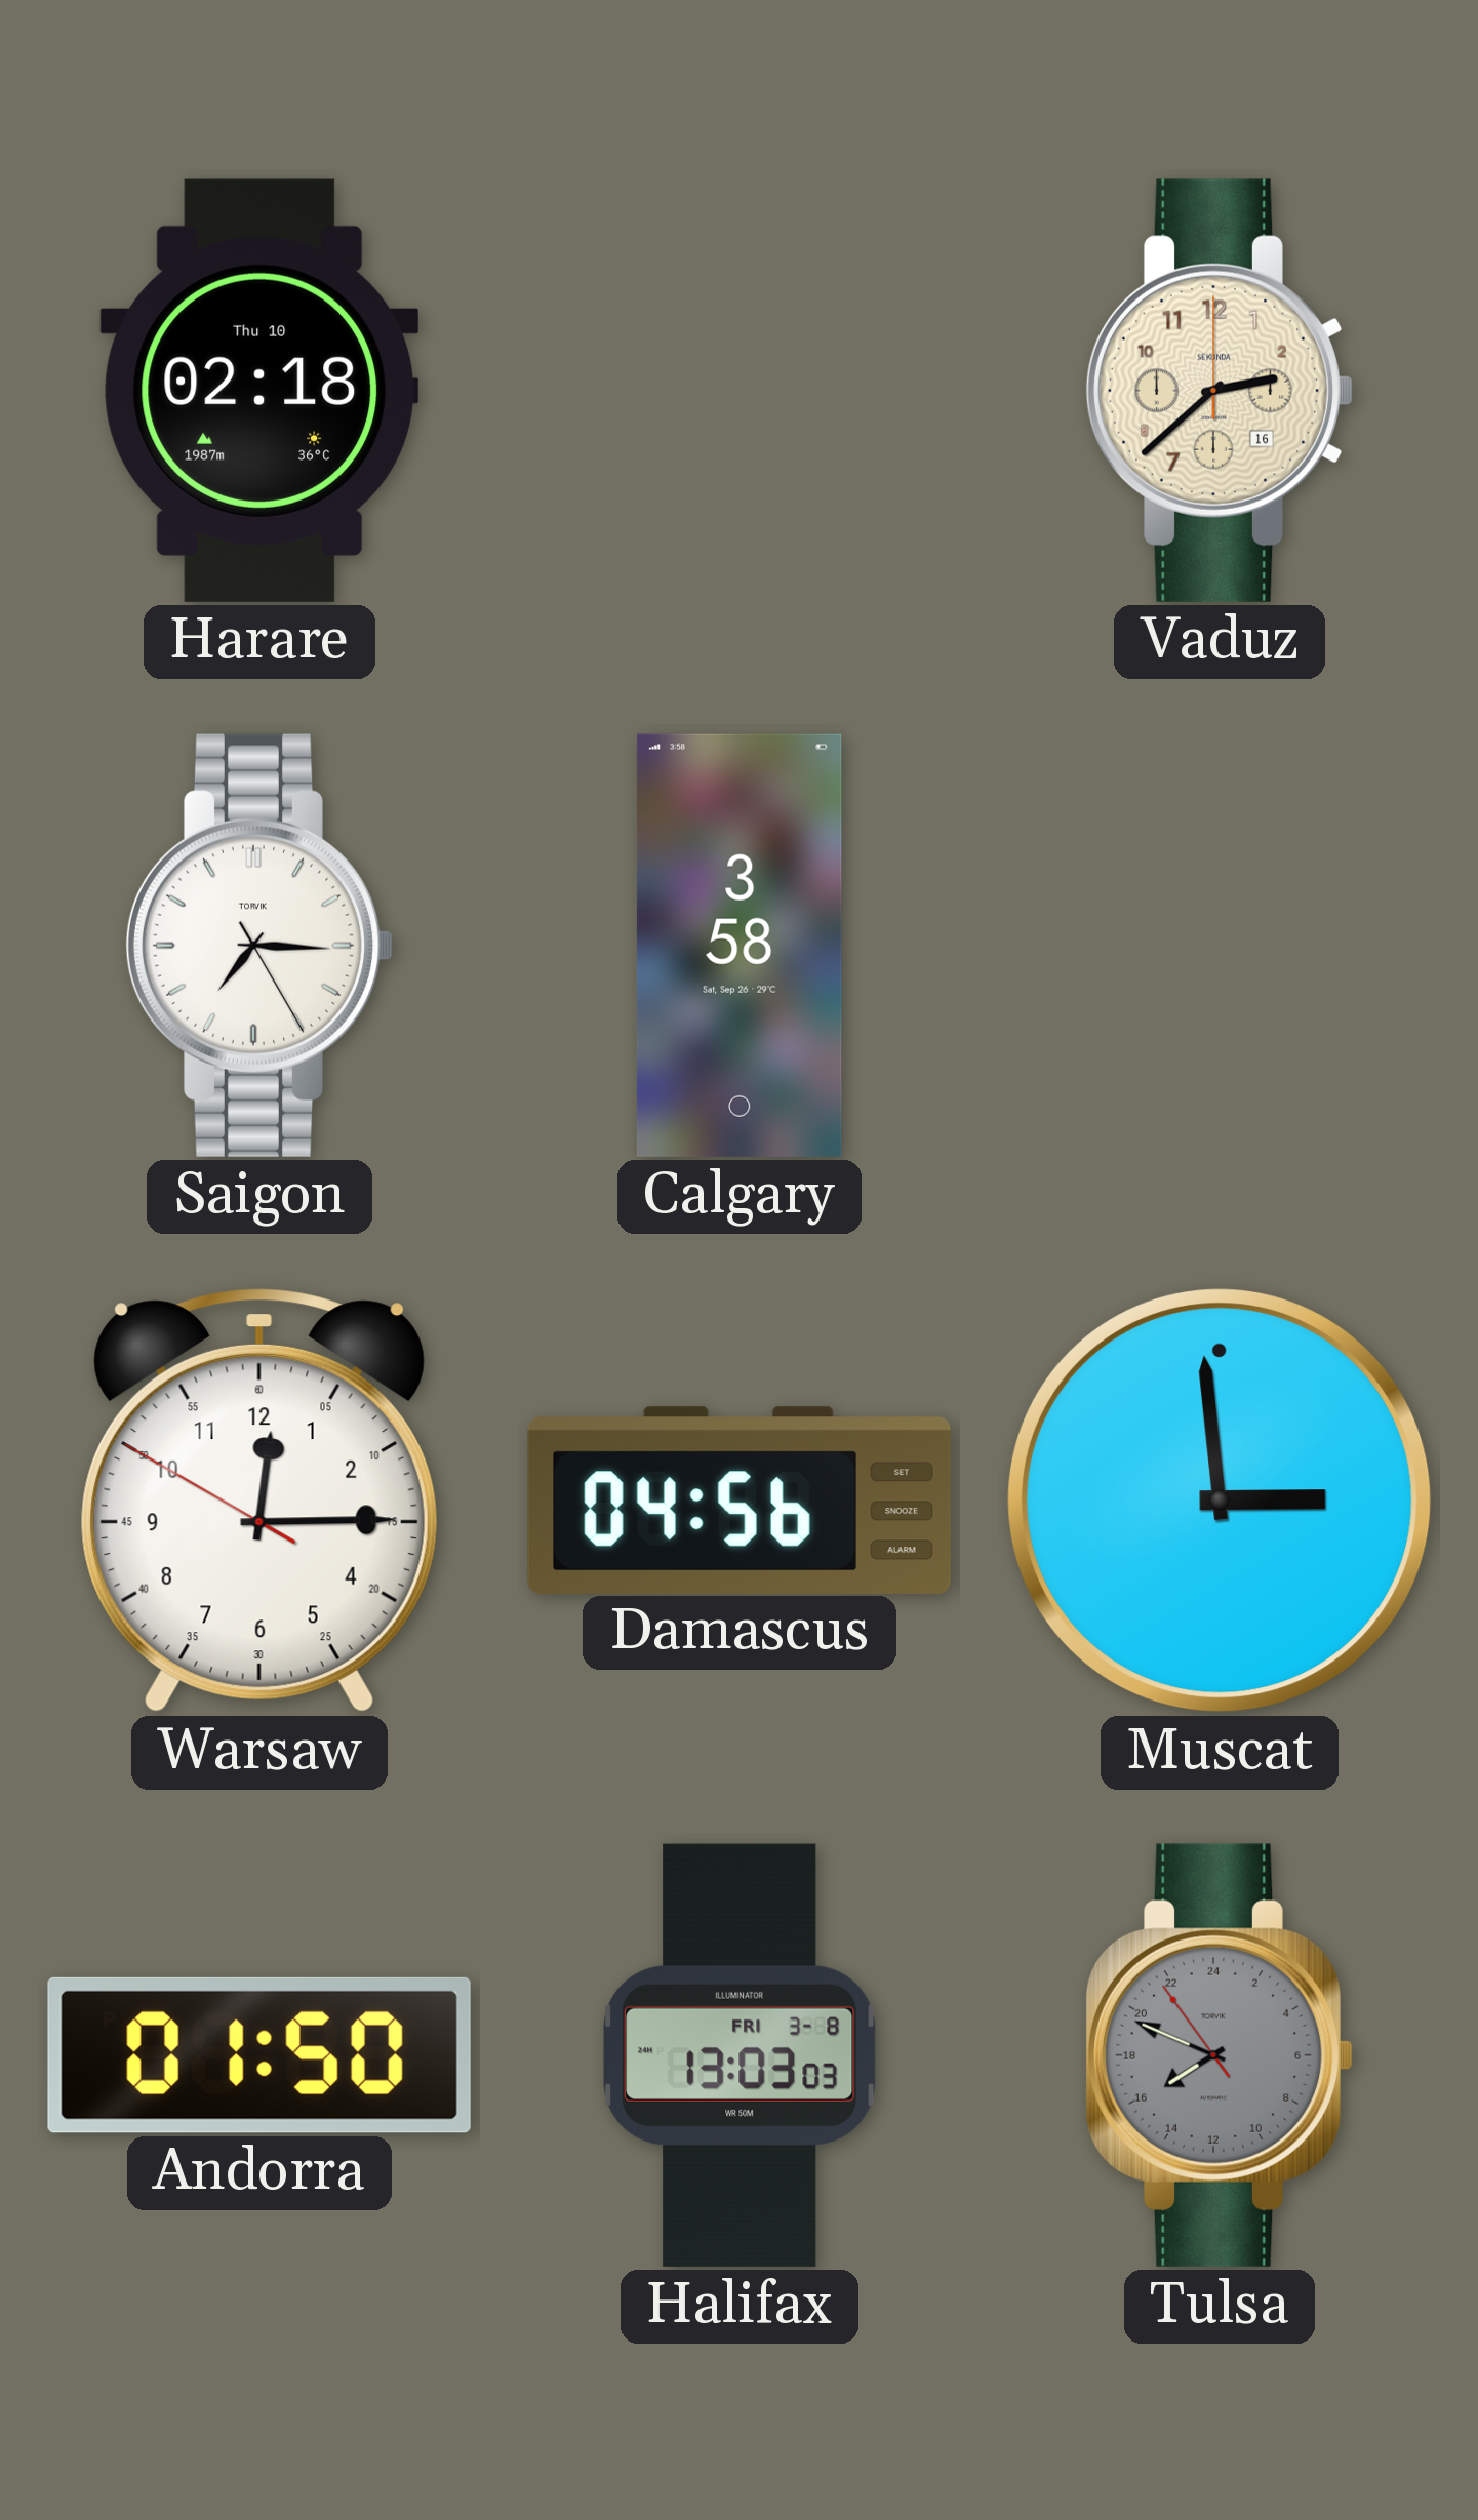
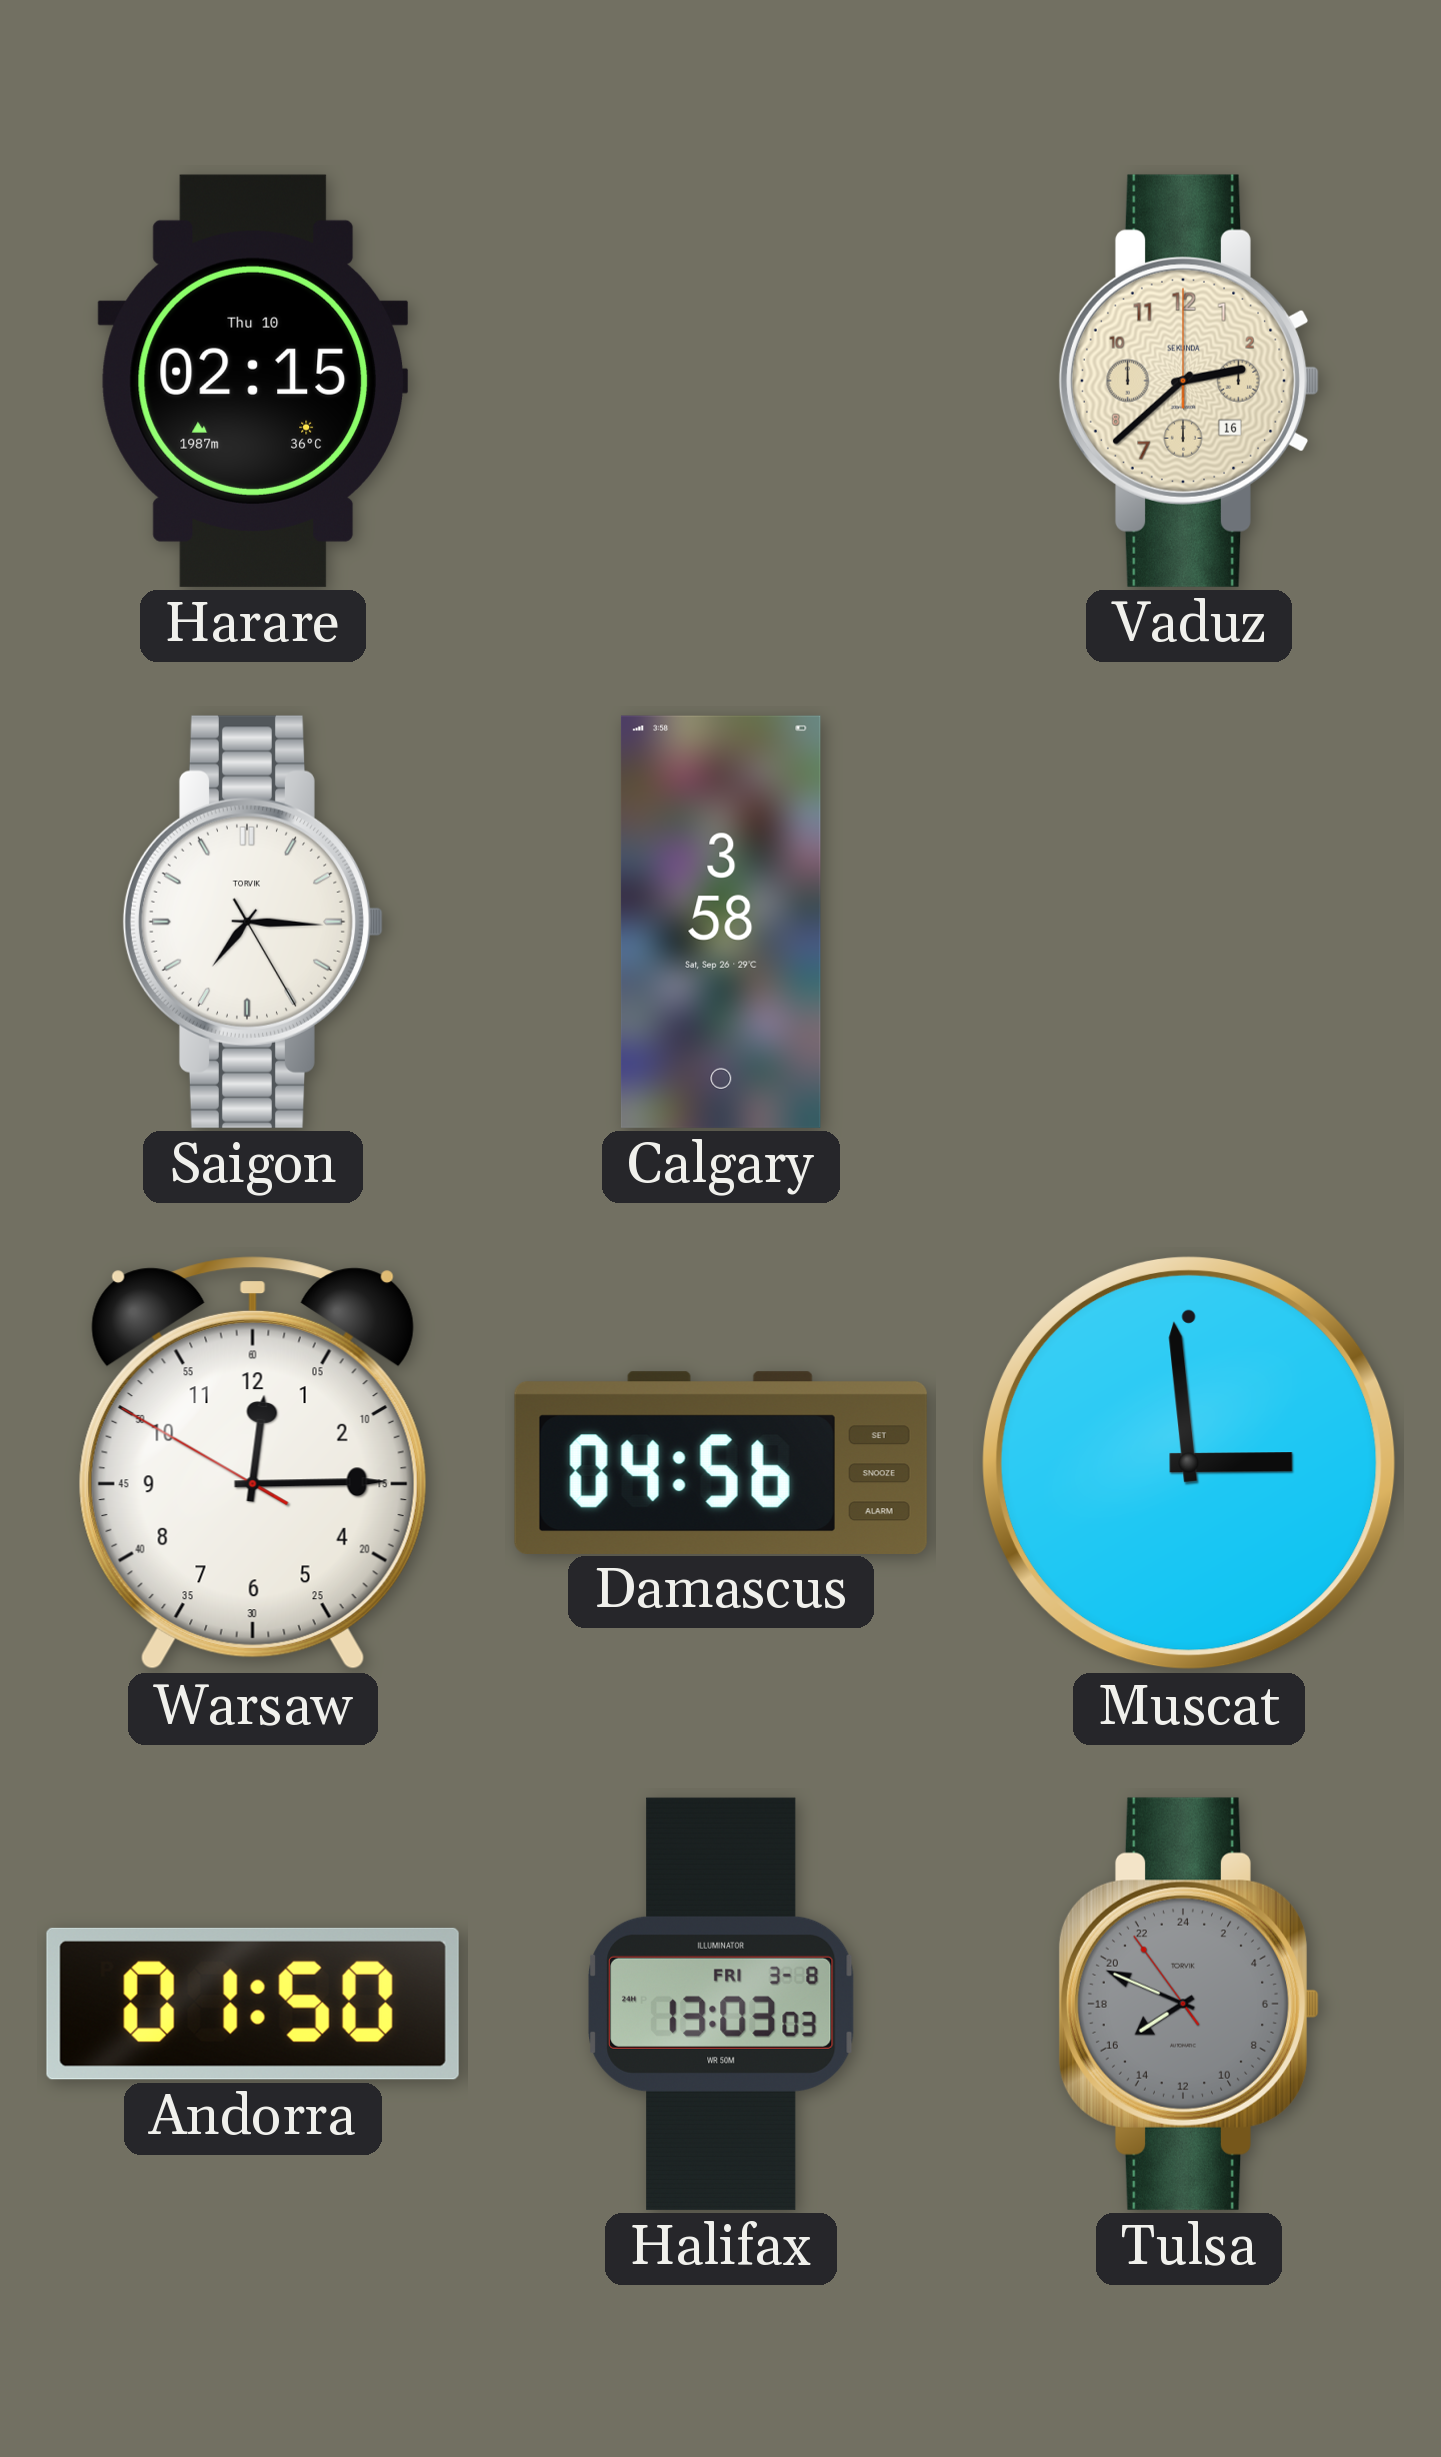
Harare: 02:18 -> 02:15
